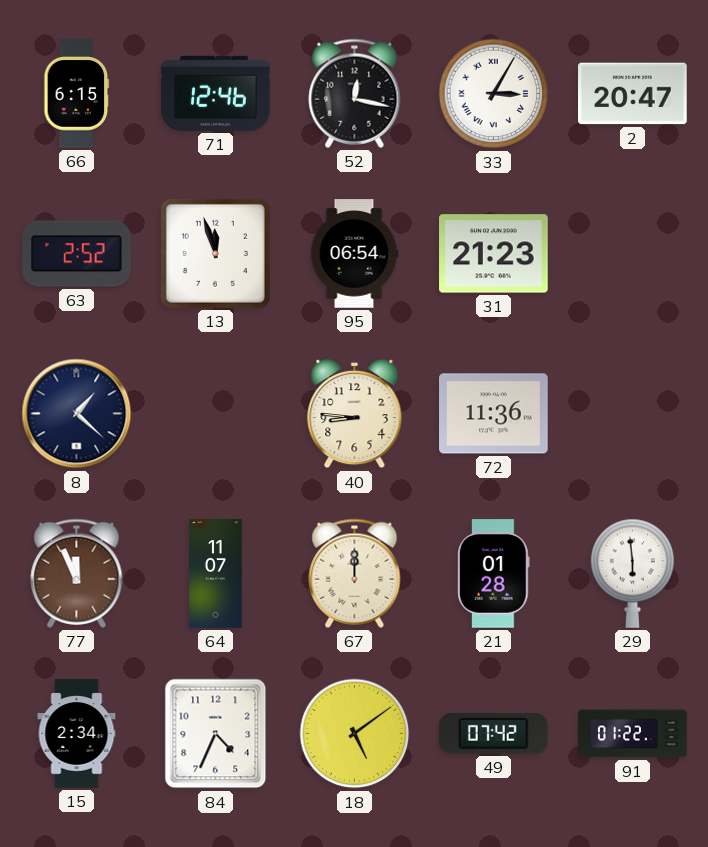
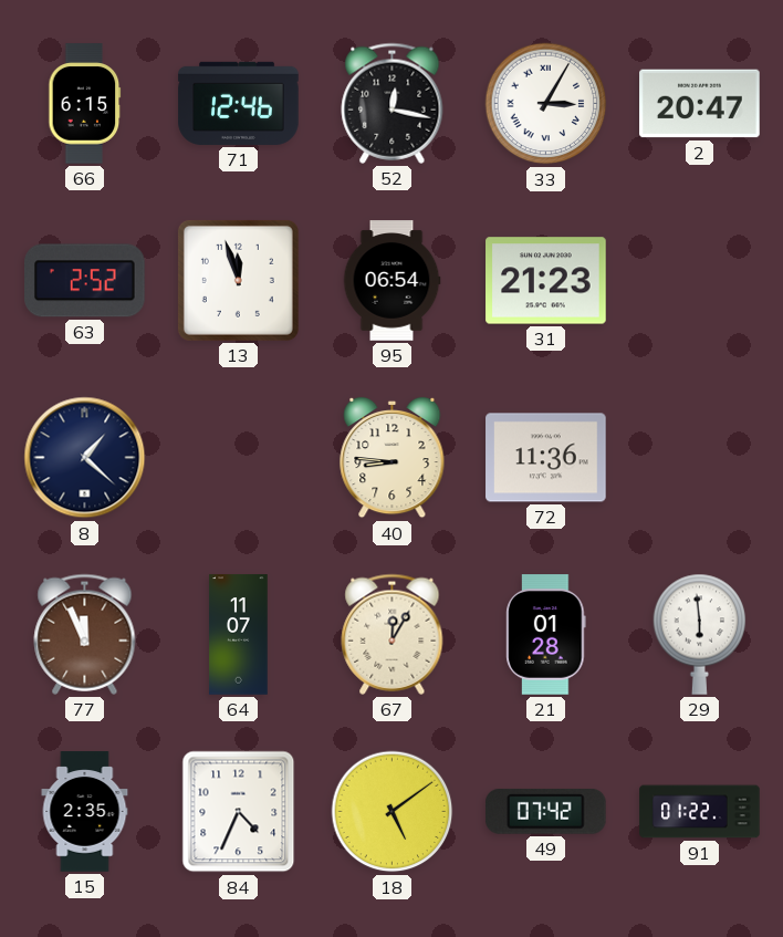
67: 12:00 -> 12:05
15: 2:34 -> 2:35
